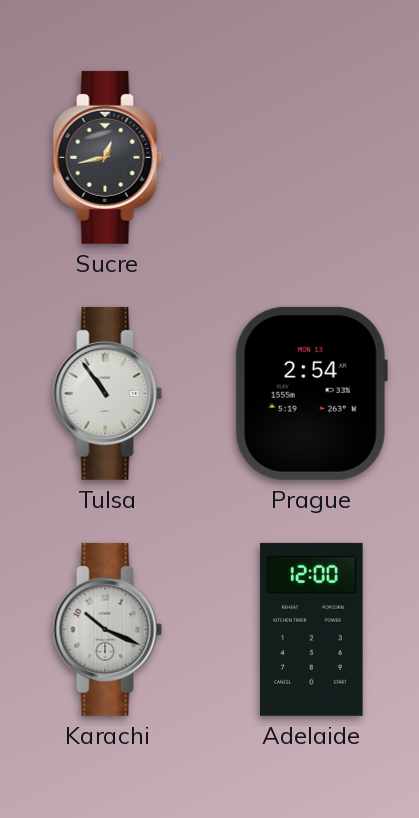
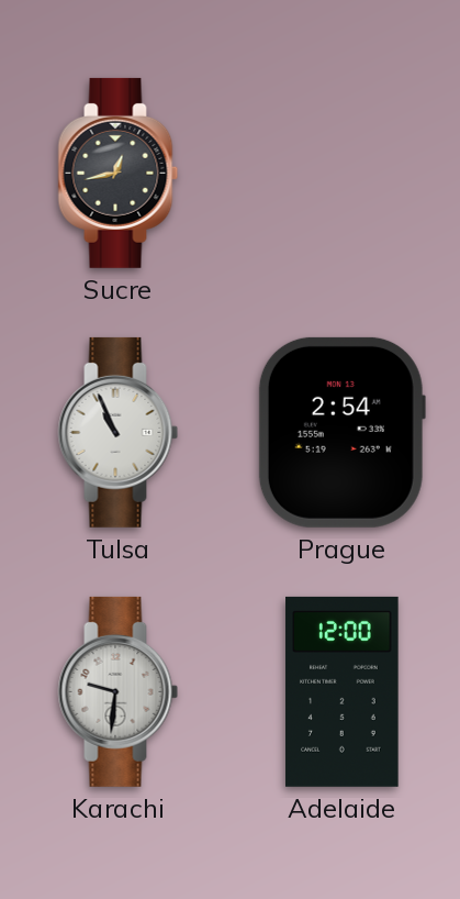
Tulsa: 10:54 -> 10:56
Karachi: 10:19 -> 9:31
